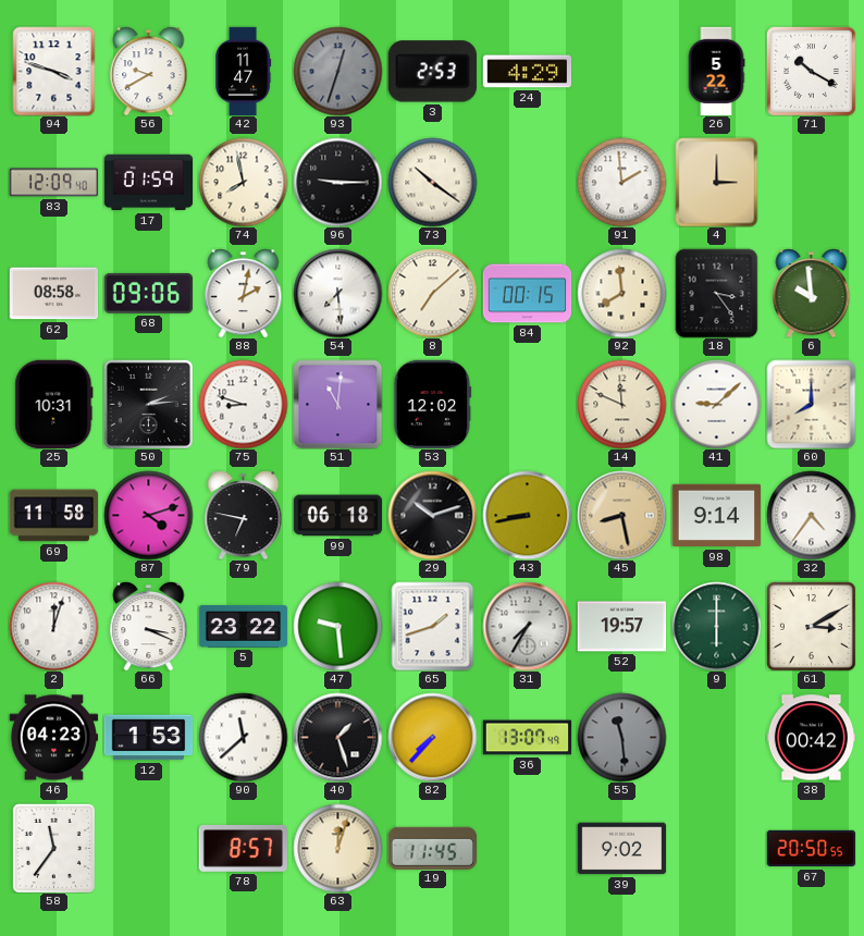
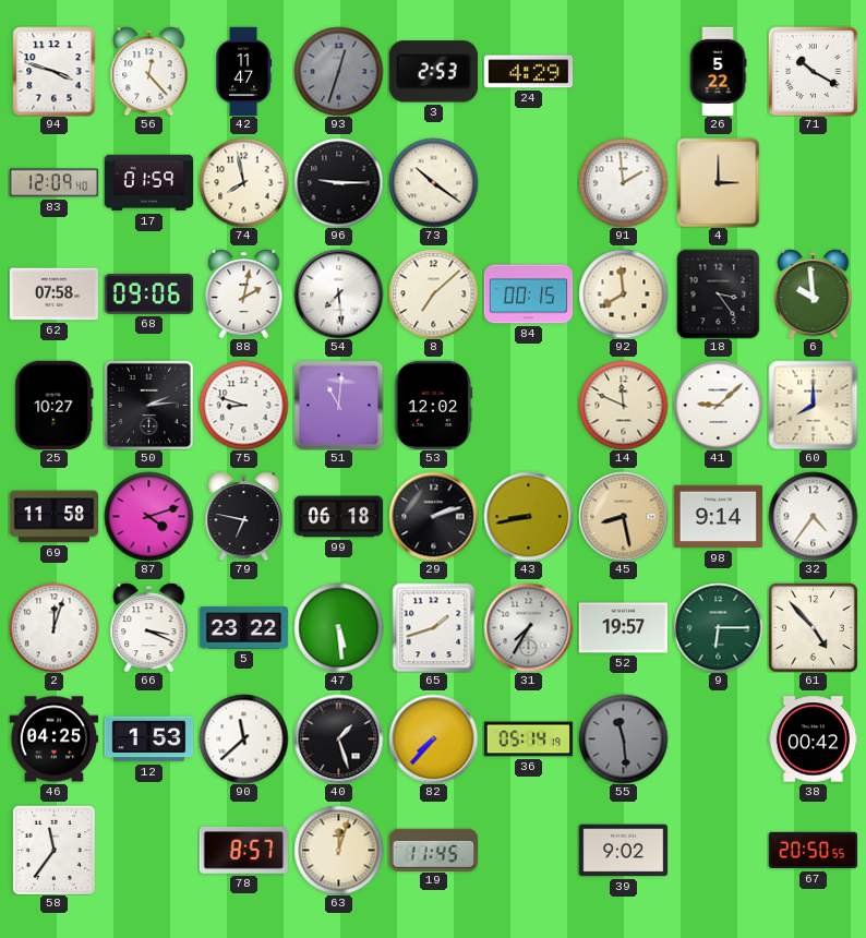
56: 9:40 -> 12:23
62: 08:58 -> 07:58
25: 10:31 -> 10:27
29: 10:12 -> 2:12
47: 9:29 -> 5:29
9: 6:00 -> 6:15
61: 3:10 -> 4:53
46: 04:23 -> 04:25
36: 13:07 -> 05:14
